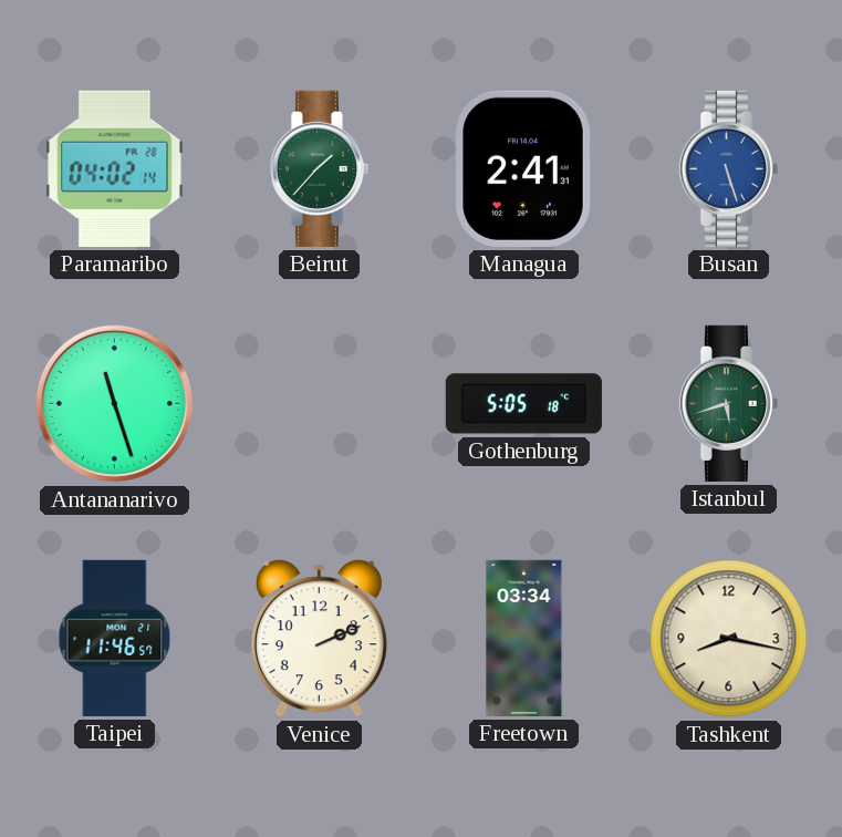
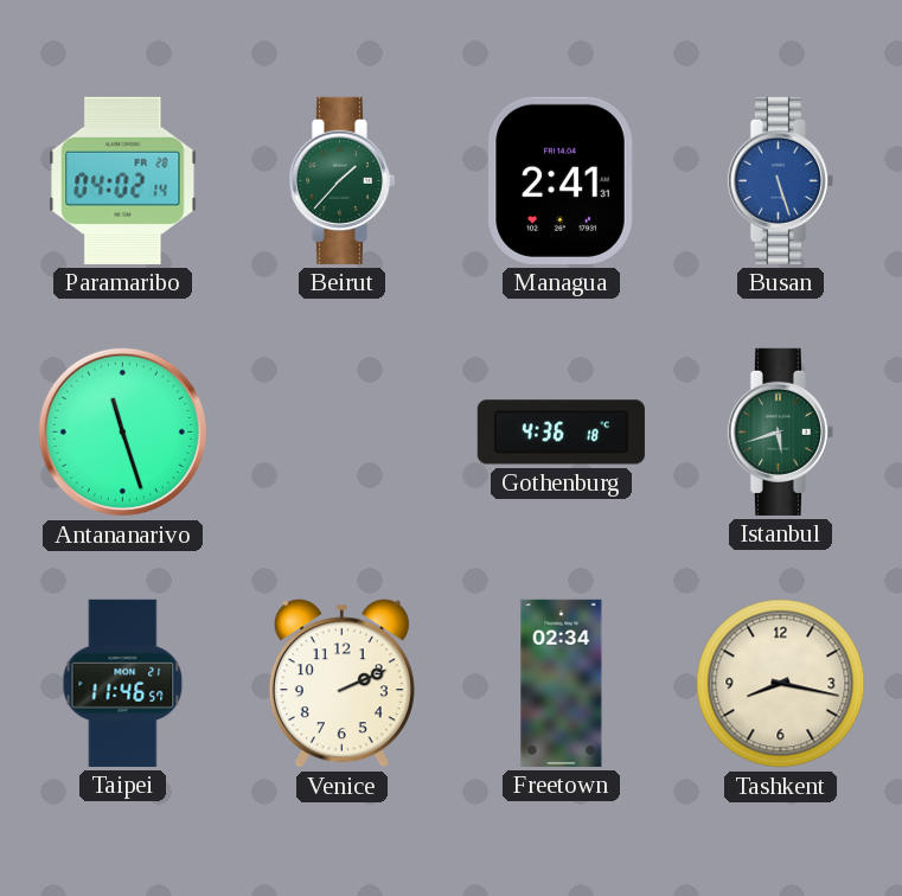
Gothenburg: 5:05 -> 4:36
Freetown: 03:34 -> 02:34
